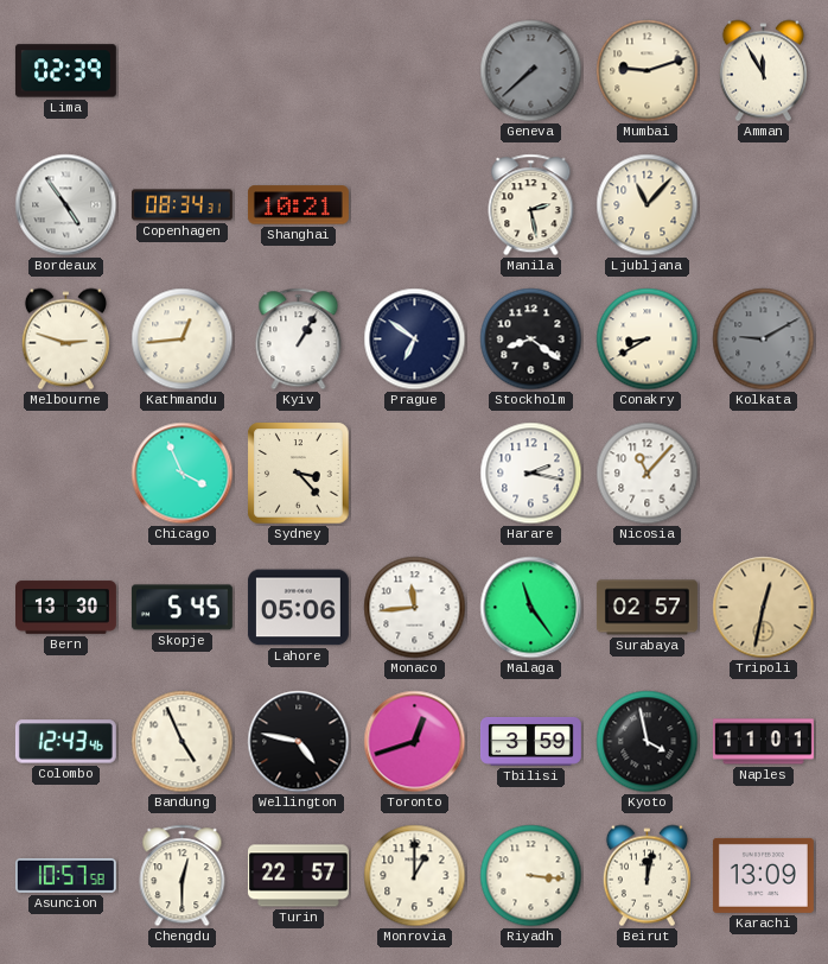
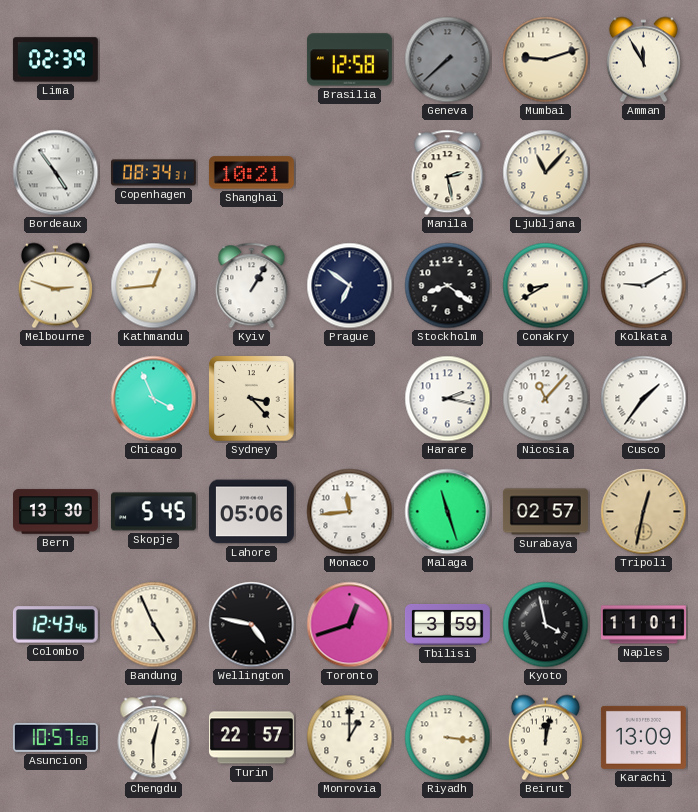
Brasilia: none -> 12:58
Kolkata dial: grey -> white
Cusco: none -> 1:36
Malaga: 11:24 -> 11:27
